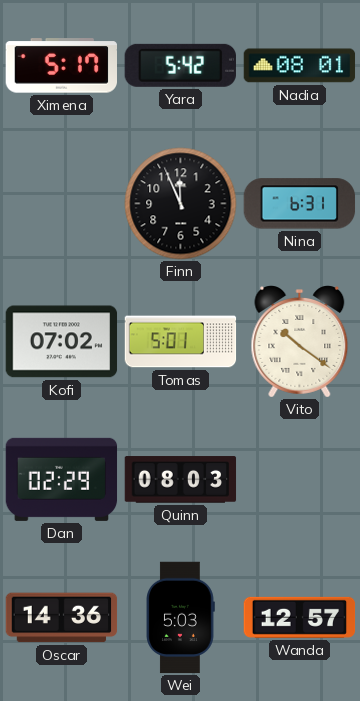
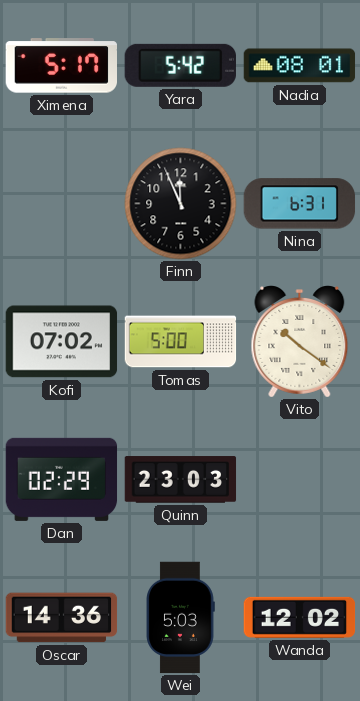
Tomas: 5:01 -> 5:00
Quinn: 08:03 -> 23:03
Wanda: 12:57 -> 12:02
